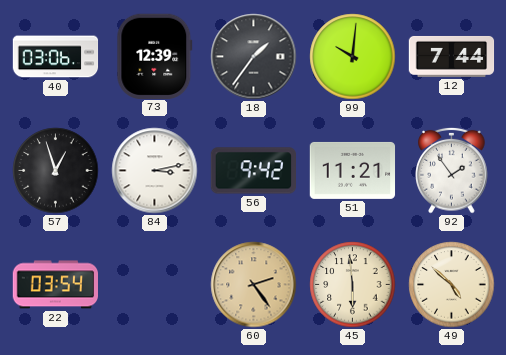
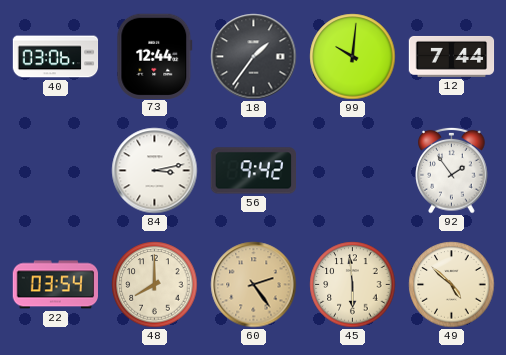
73: 12:39 -> 12:44
57: 12:57 -> none
51: 11:21 -> none
48: none -> 8:00
